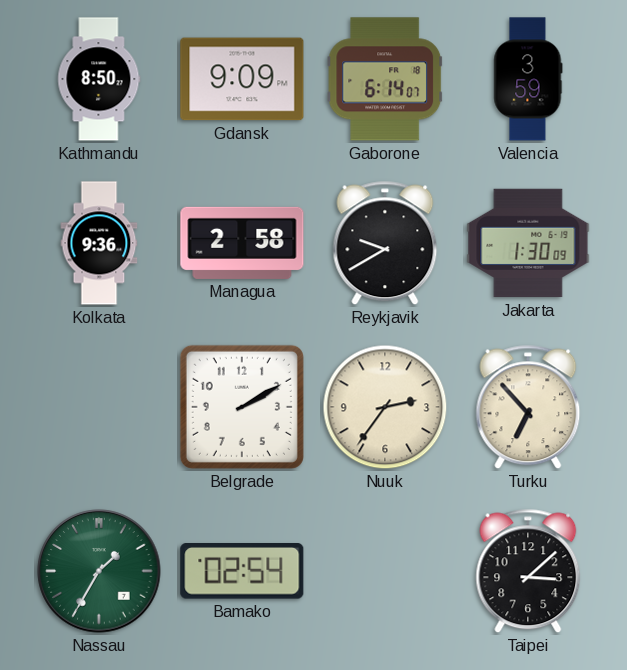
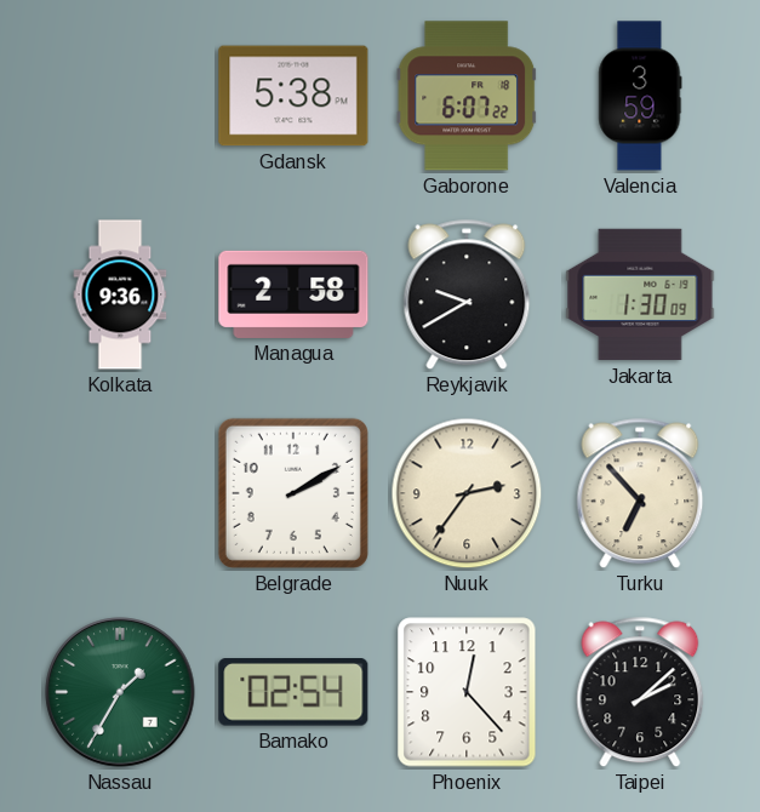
Kathmandu: 8:50 -> none
Gdansk: 9:09 -> 5:38
Gaborone: 6:14 -> 6:07
Phoenix: none -> 12:23
Taipei: 3:08 -> 2:08
